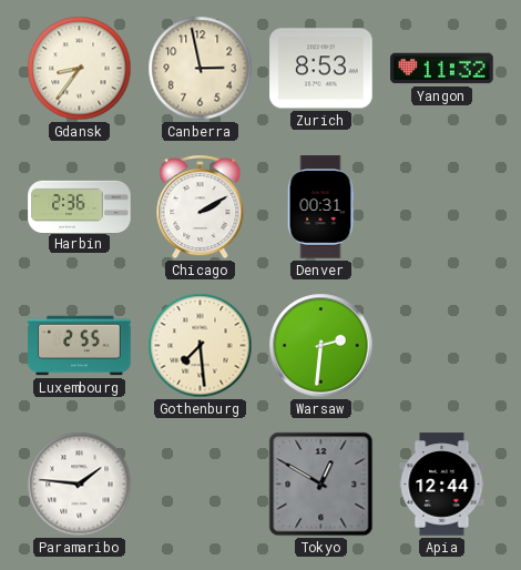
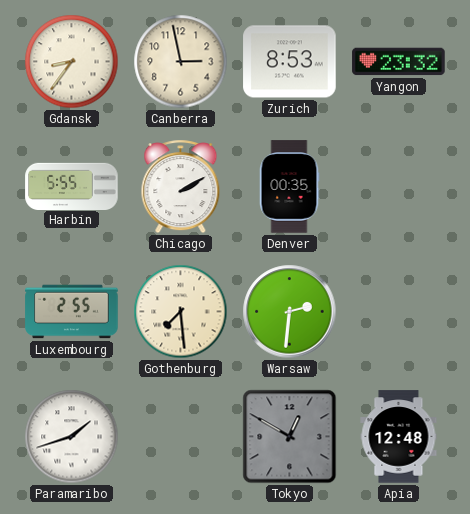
Yangon: 11:32 -> 23:32
Harbin: 2:36 -> 5:55
Denver: 00:31 -> 00:35
Paramaribo: 1:46 -> 1:42
Apia: 12:44 -> 12:48
